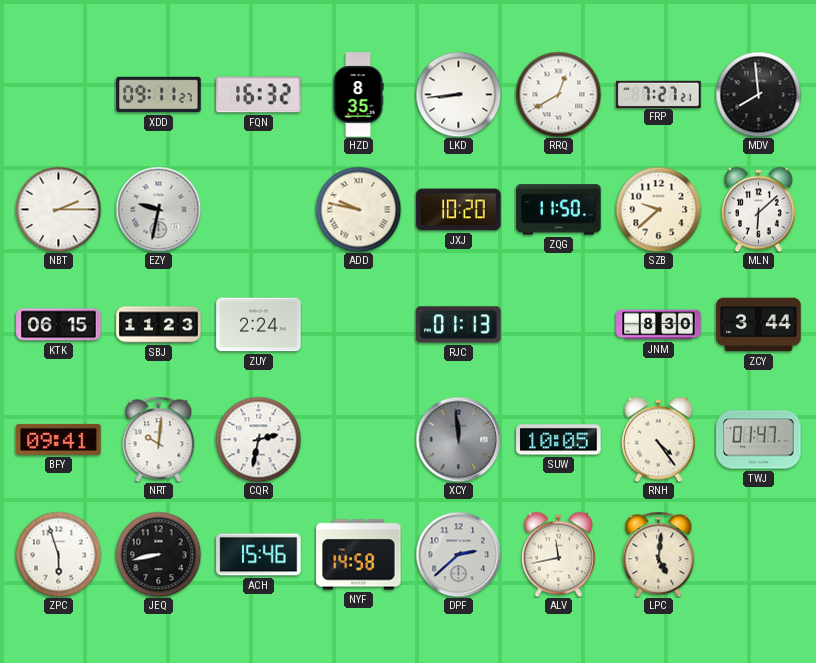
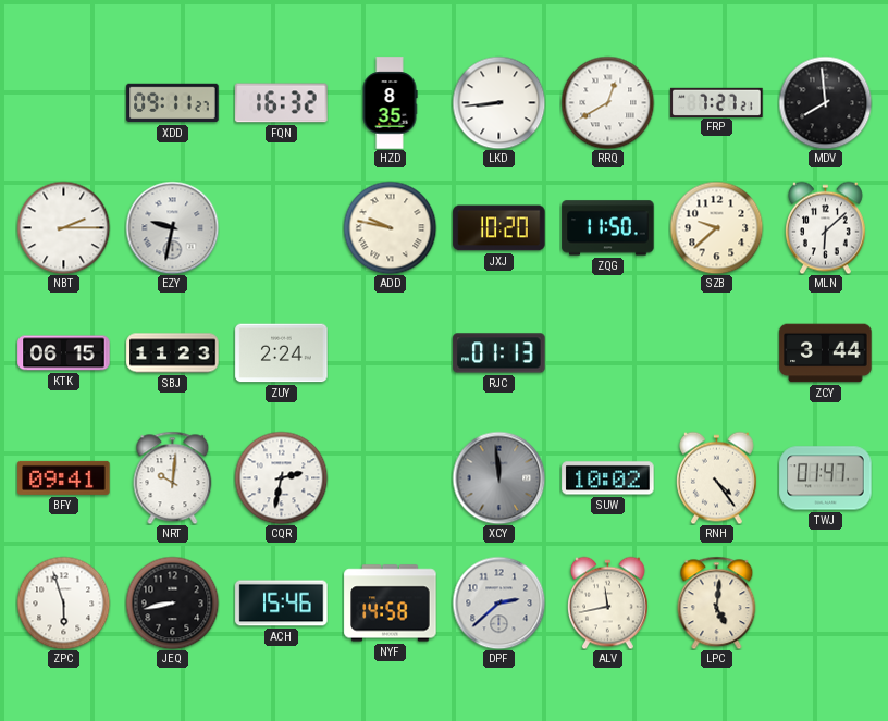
JNM: 8:30 -> none
SUW: 10:05 -> 10:02
